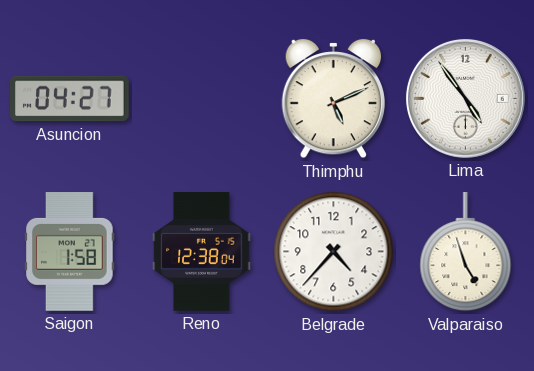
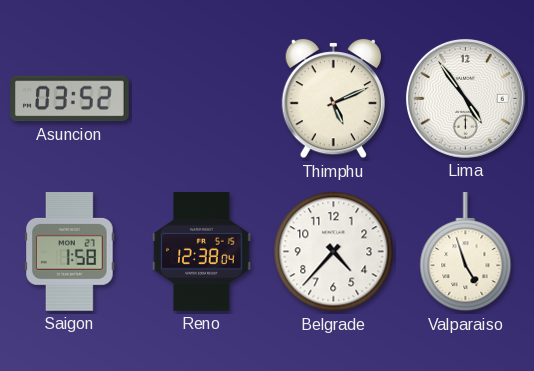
Asuncion: 04:27 -> 03:52
